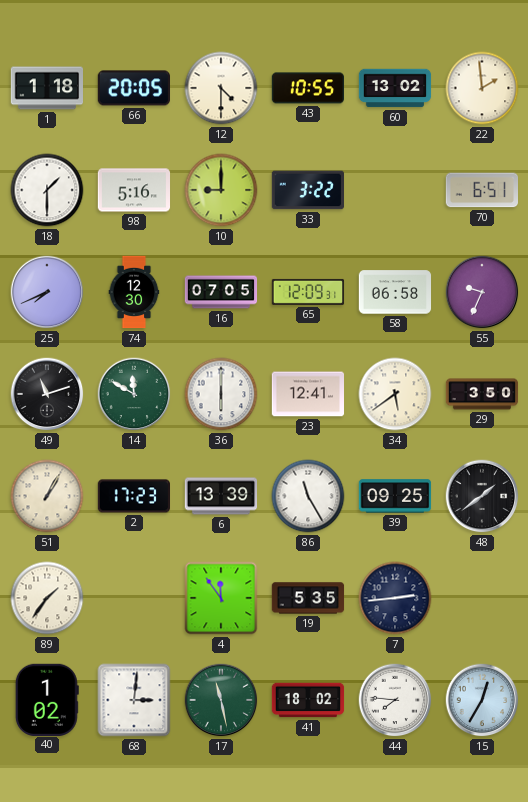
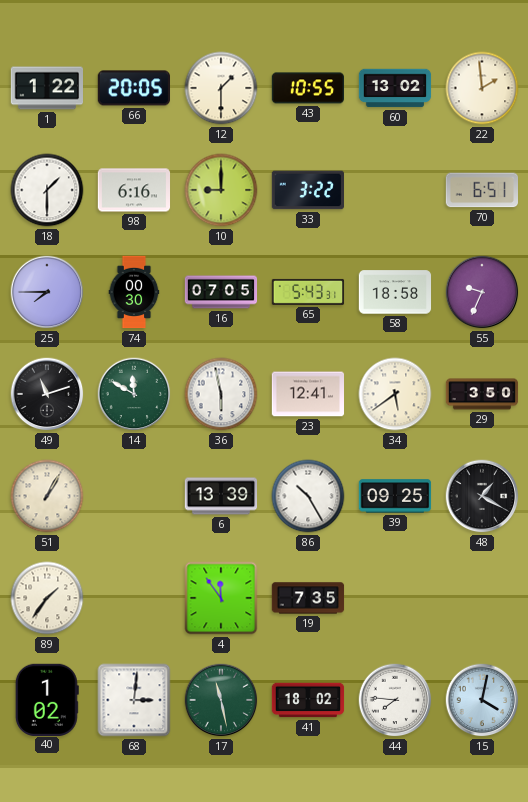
1: 1:18 -> 1:22
12: 4:30 -> 1:30
98: 5:16 -> 6:16
25: 7:41 -> 7:45
74: 12:30 -> 00:30
65: 12:09 -> 5:43
58: 06:58 -> 18:58
36: 6:00 -> 5:58
2: 17:23 -> none
86: 11:25 -> 10:25
48: 1:39 -> 1:20
19: 5:35 -> 7:35
7: 2:44 -> none
15: 12:35 -> 4:02
